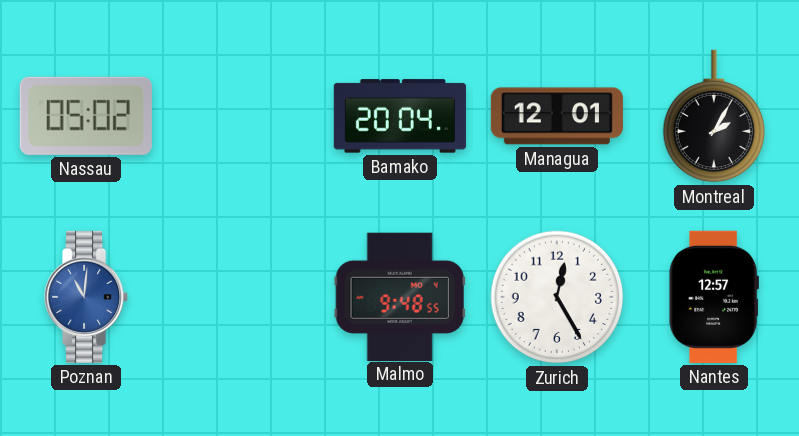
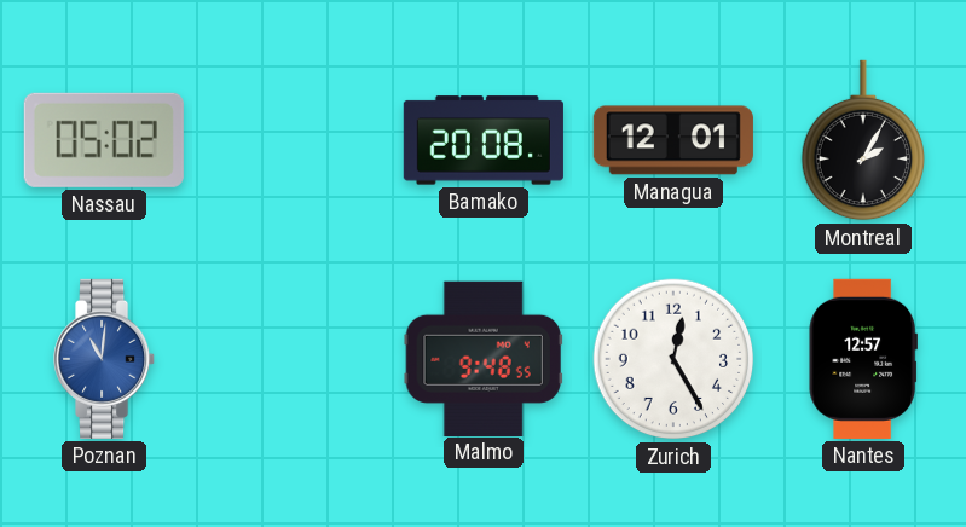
Bamako: 20:04 -> 20:08
